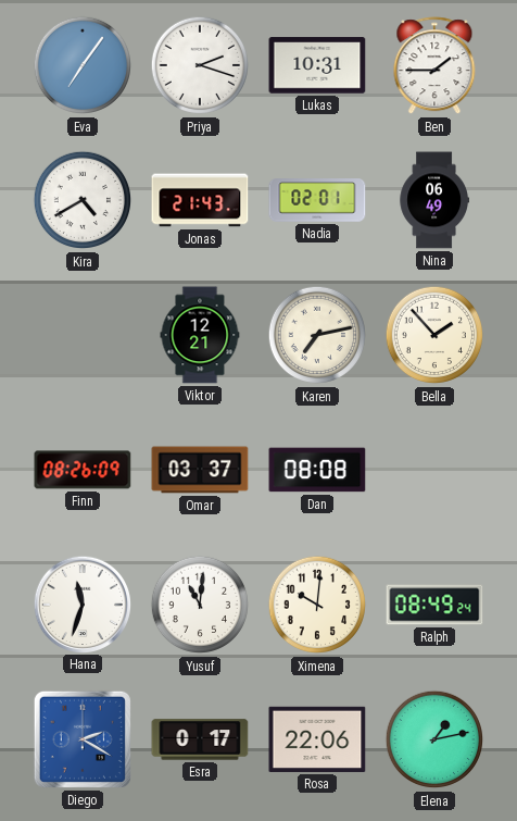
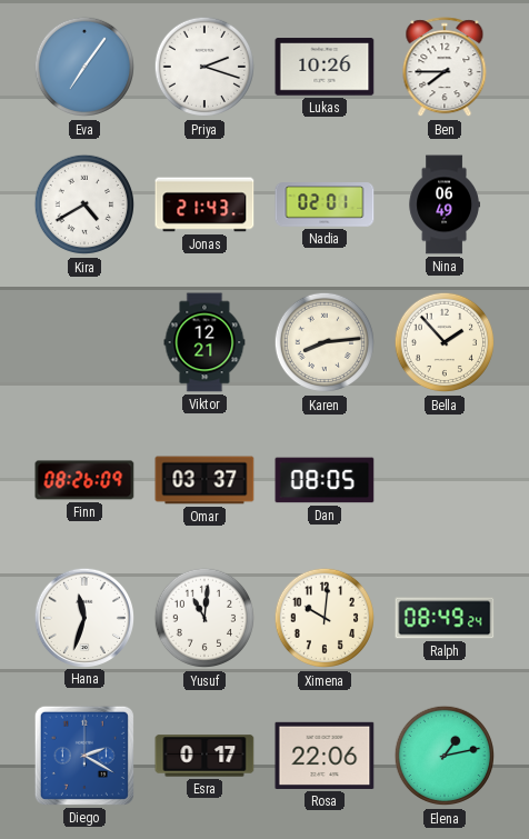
Lukas: 10:31 -> 10:26
Ben: 1:45 -> 7:45
Karen: 7:13 -> 8:14
Dan: 08:08 -> 08:05
